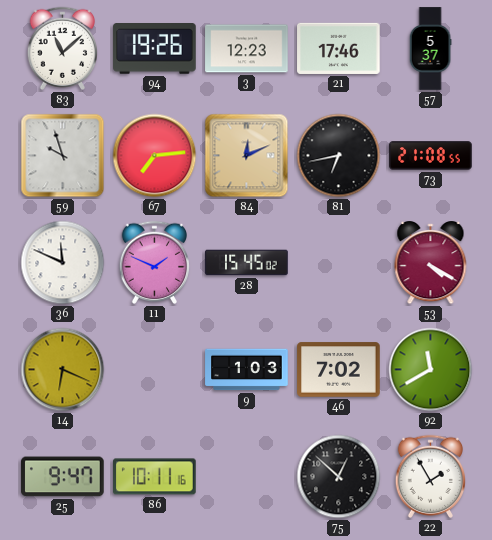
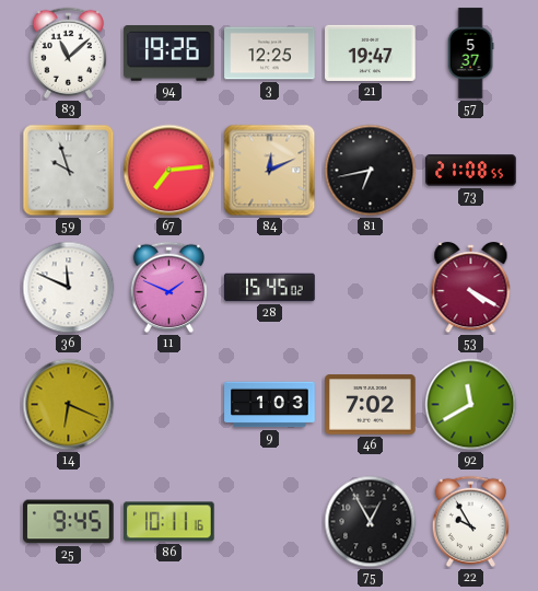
3: 12:23 -> 12:25
21: 17:46 -> 19:47
25: 9:47 -> 9:45
75: 12:52 -> 12:55
22: 1:55 -> 9:55
